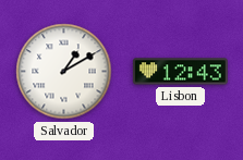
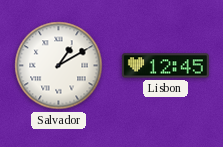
Lisbon: 12:43 -> 12:45
